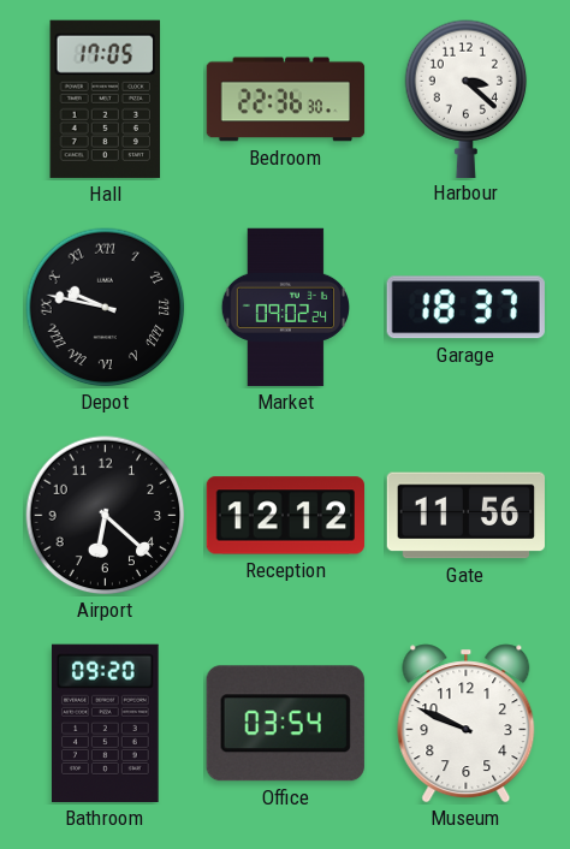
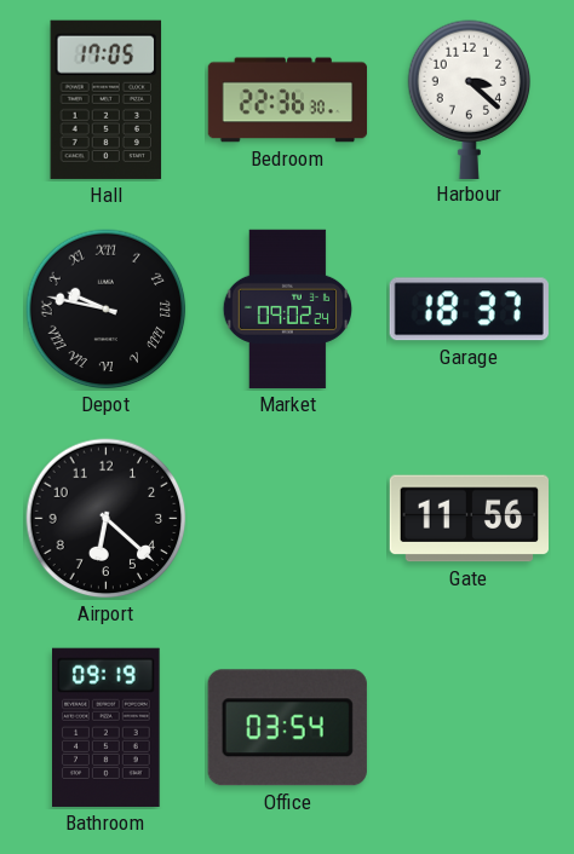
Reception: 12:12 -> none
Bathroom: 09:20 -> 09:19
Museum: 9:49 -> none
